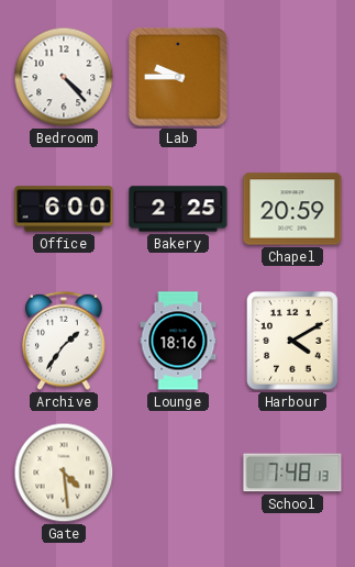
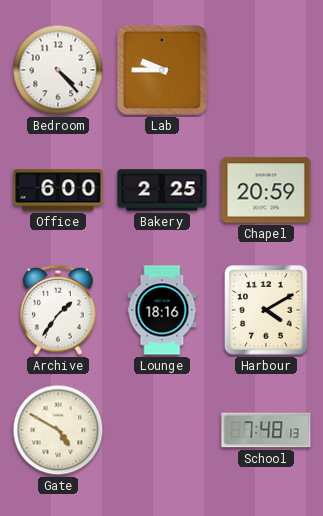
Gate: 4:29 -> 4:50
